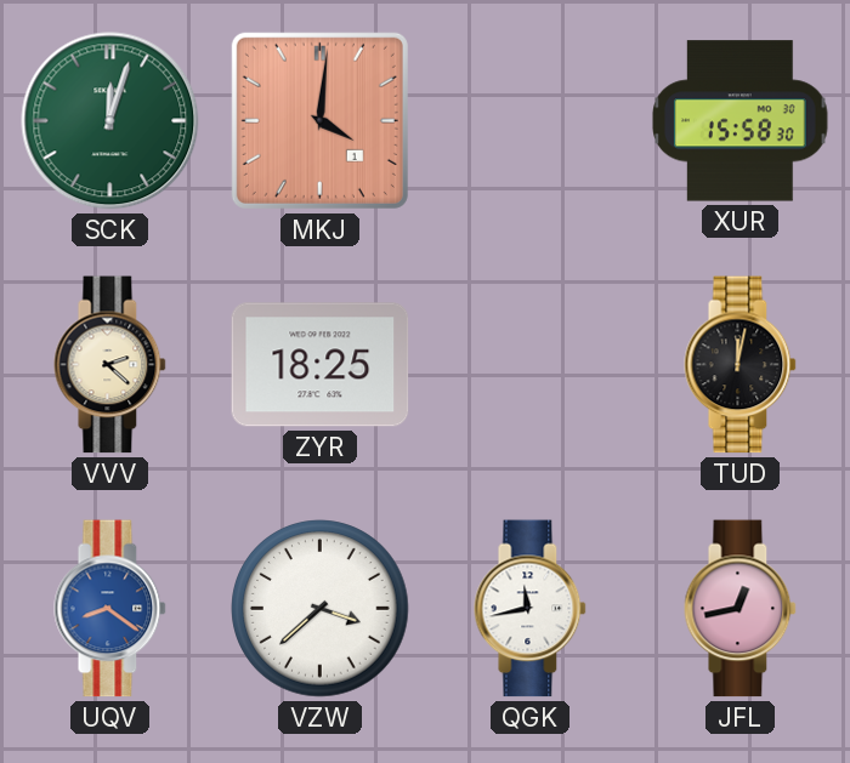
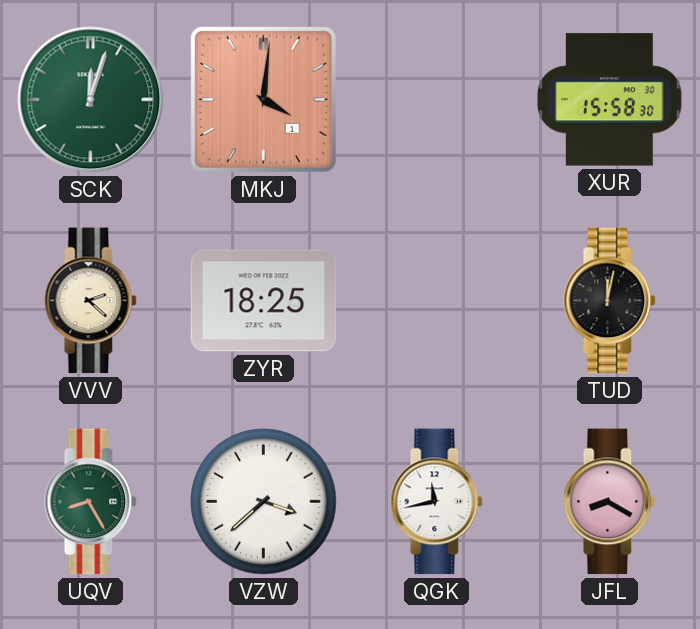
UQV: 8:21 -> 8:25
UQV dial: blue -> green
JFL: 12:43 -> 8:20
